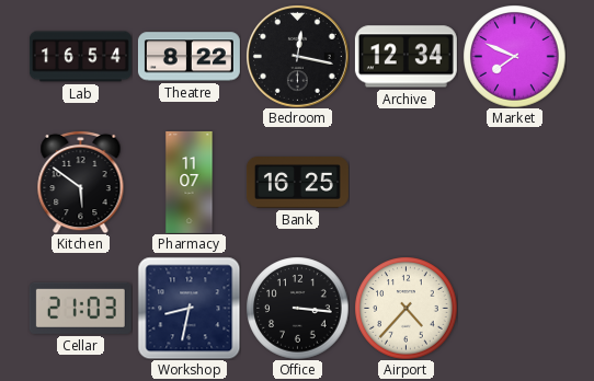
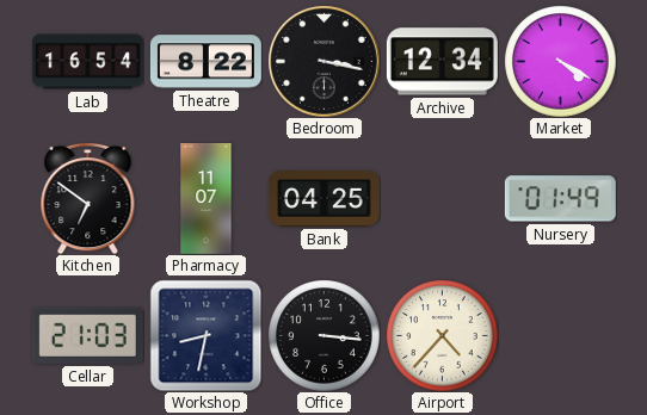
Bedroom: 12:17 -> 3:17
Market: 7:49 -> 4:20
Kitchen: 5:51 -> 6:51
Bank: 16:25 -> 04:25
Nursery: none -> 01:49
